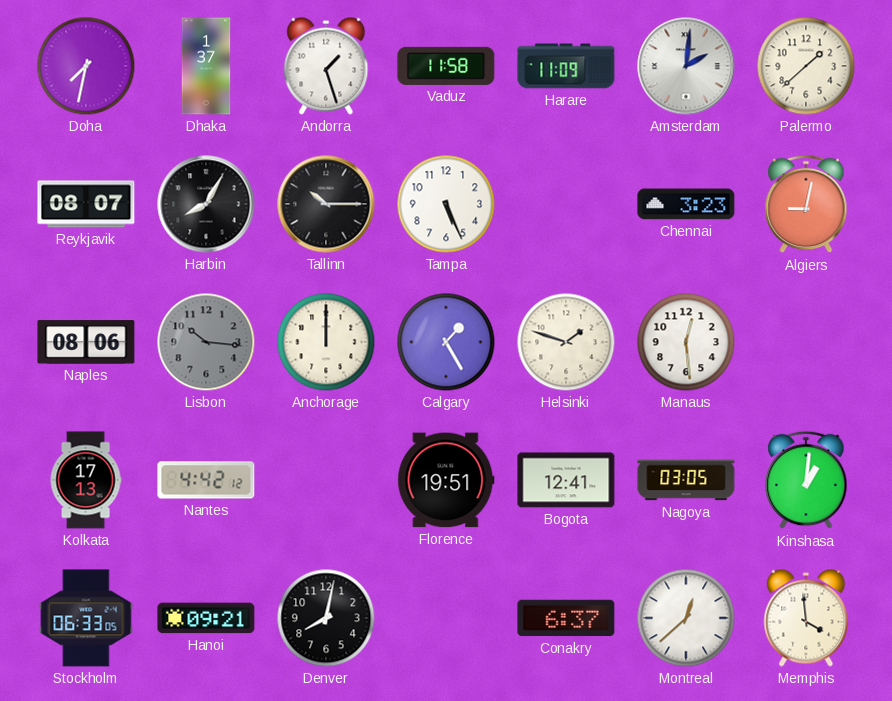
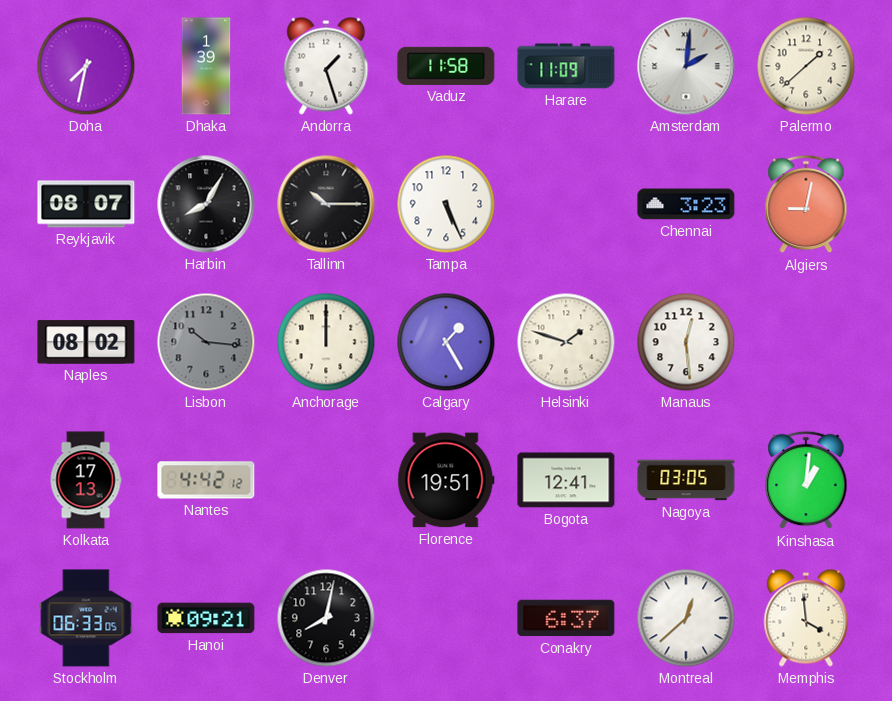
Dhaka: 1:37 -> 1:39
Naples: 08:06 -> 08:02
